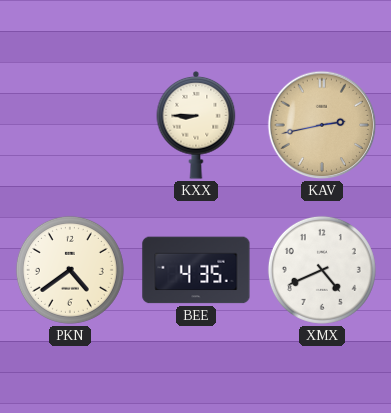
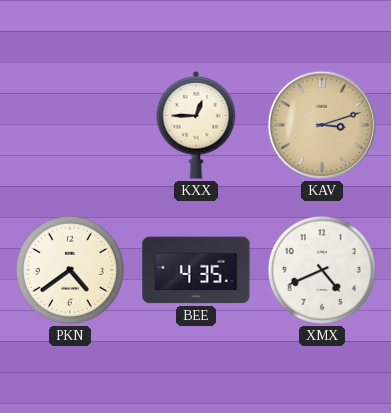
KXX: 8:45 -> 12:45
KAV: 2:43 -> 3:12
